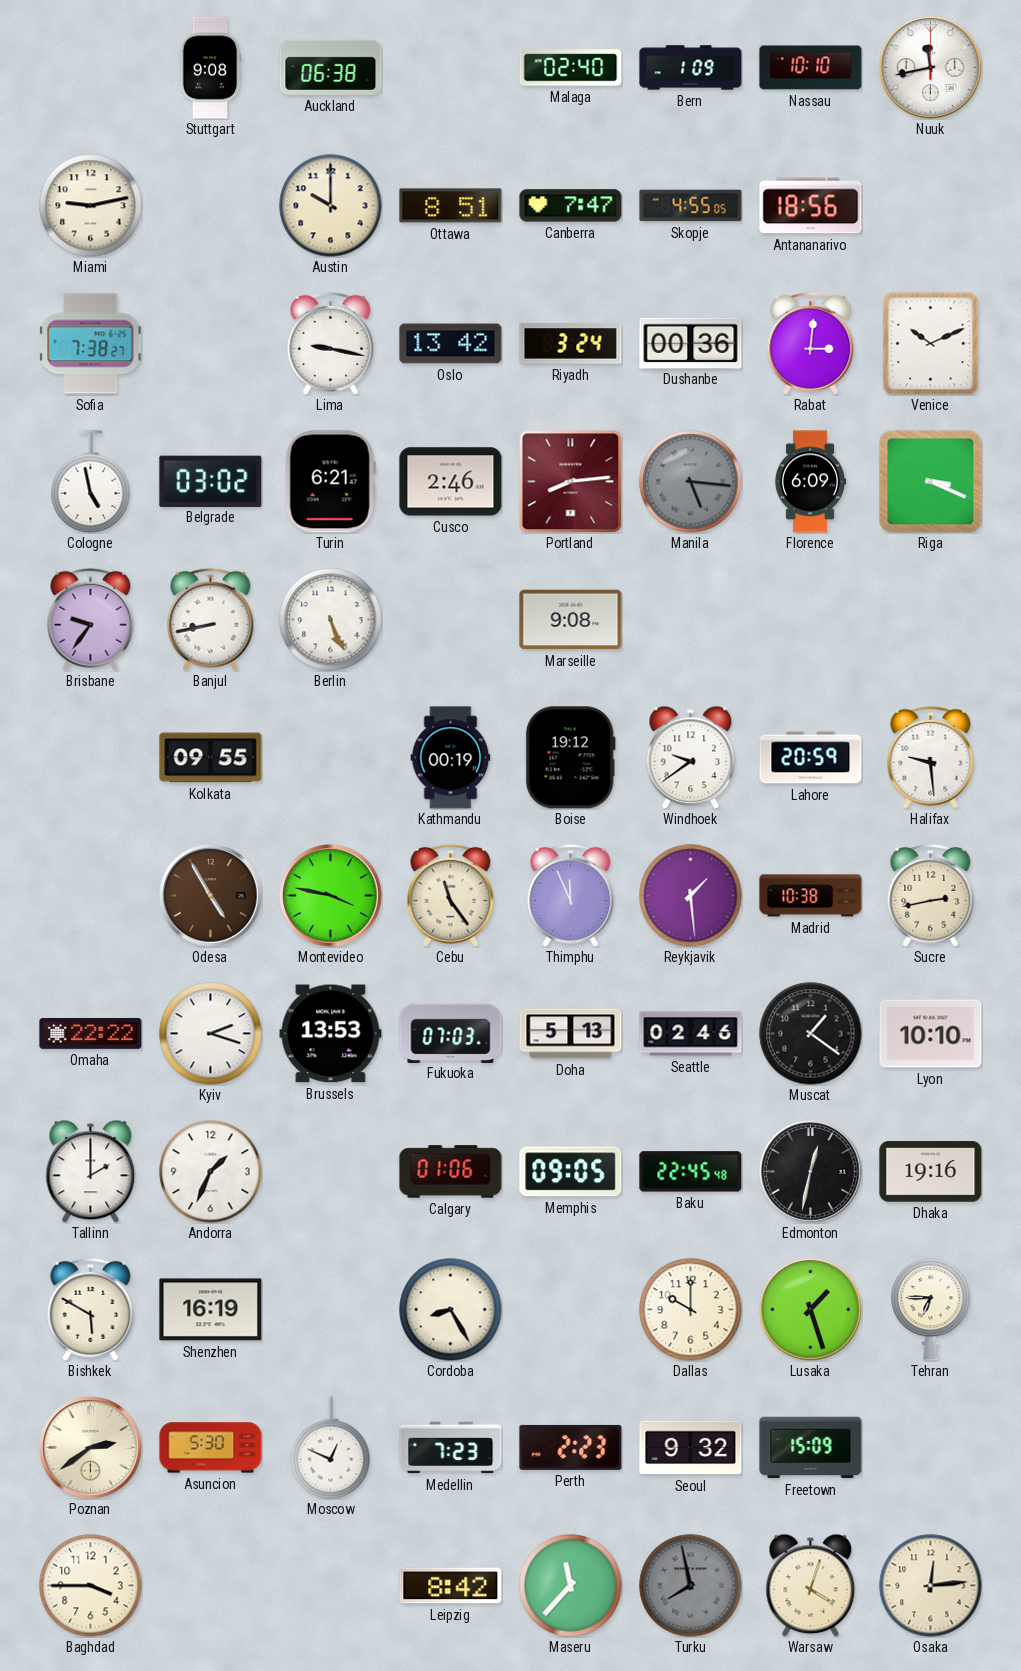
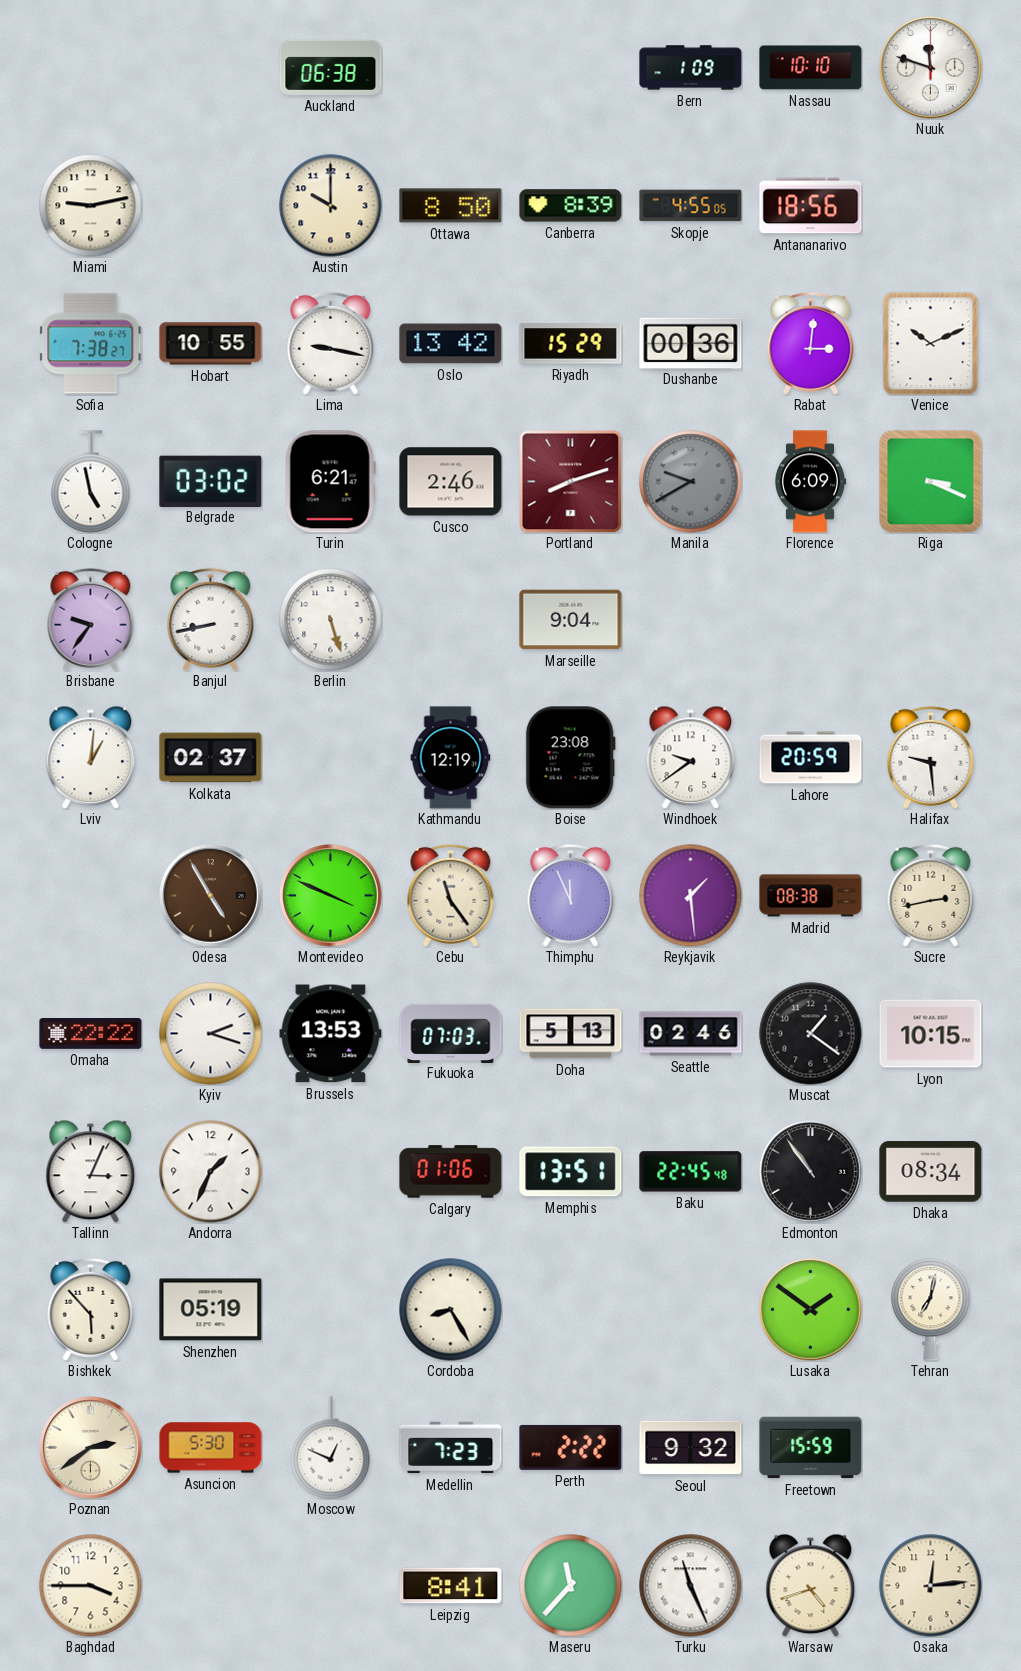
Stuttgart: 9:08 -> none
Malaga: 02:40 -> none
Nuuk: 11:43 -> 11:48
Ottawa: 8:51 -> 8:50
Canberra: 7:47 -> 8:39
Hobart: none -> 10:55
Riyadh: 3:24 -> 15:29
Portland: 8:14 -> 8:12
Manila: 5:16 -> 9:40
Berlin: 5:26 -> 5:27
Marseille: 9:08 -> 9:04
Lviv: none -> 1:01
Kolkata: 09:55 -> 02:37
Kathmandu: 00:19 -> 12:19
Boise: 19:12 -> 23:08
Montevideo: 3:47 -> 3:49
Madrid: 10:38 -> 08:38
Lyon: 10:10 -> 10:15
Tallinn: 2:00 -> 3:04
Memphis: 09:05 -> 13:51
Edmonton: 12:32 -> 10:54
Dhaka: 19:16 -> 08:34
Bishkek: 5:50 -> 5:53
Shenzhen: 16:19 -> 05:19
Dallas: 10:00 -> none
Lusaka: 1:27 -> 1:51
Tehran: 6:45 -> 7:02
Perth: 2:23 -> 2:22
Freetown: 15:09 -> 15:59
Leipzig: 8:42 -> 8:41
Turku: 7:58 -> 11:26
Turku dial: grey -> white
Warsaw: 4:03 -> 4:42
